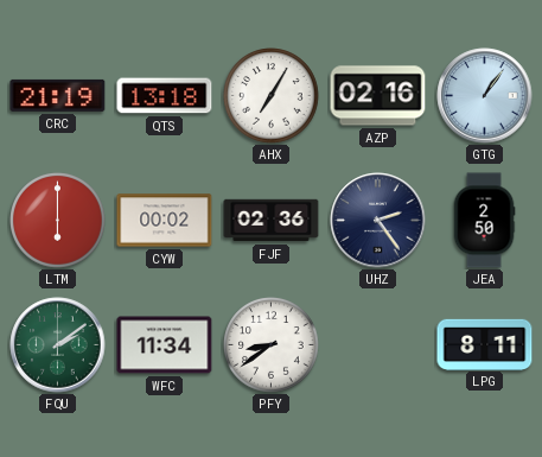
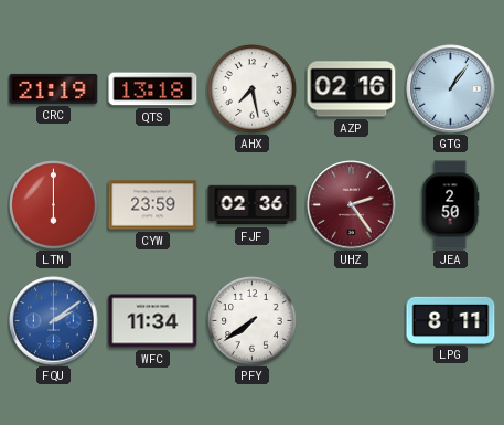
AHX: 7:05 -> 7:28
CYW: 00:02 -> 23:59
UHZ dial: navy -> burgundy
FQU dial: green -> blue
PFY: 8:39 -> 7:39
